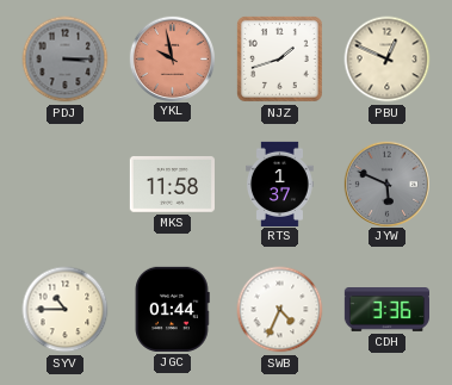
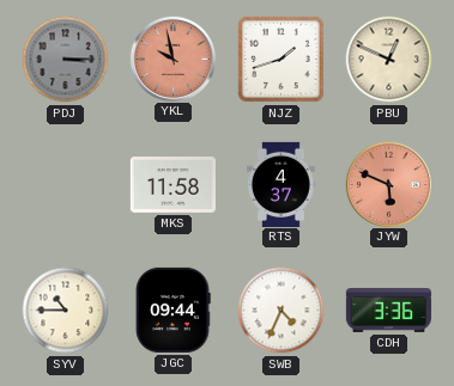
RTS: 1:37 -> 4:37
JYW dial: grey -> salmon
JGC: 01:44 -> 09:44
